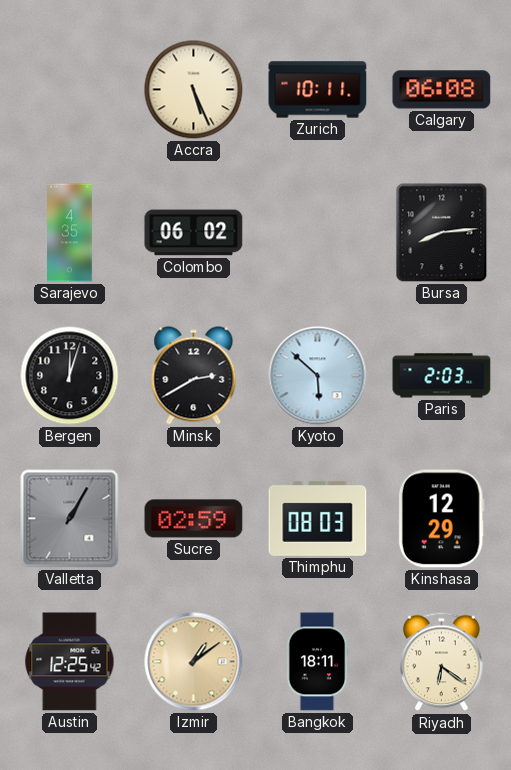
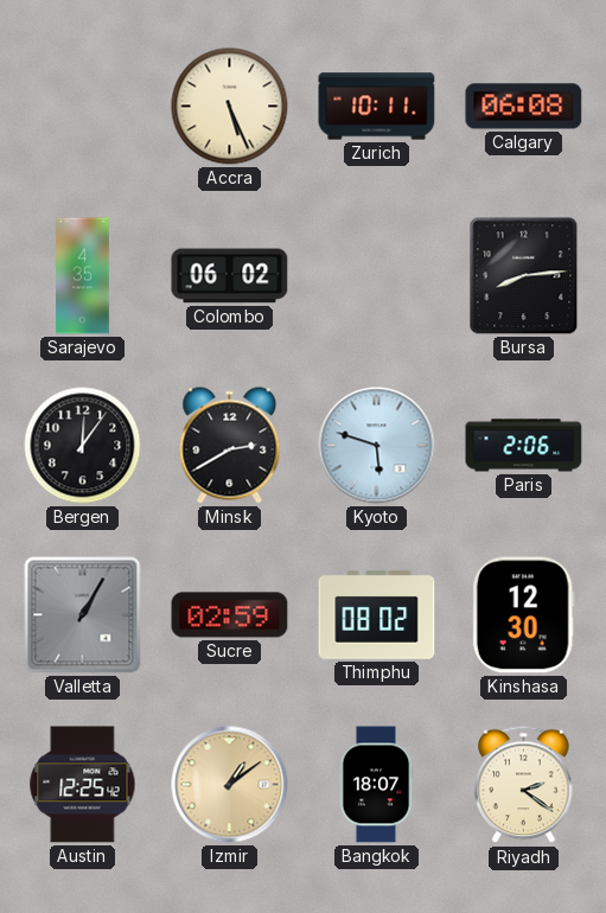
Bergen: 12:03 -> 12:06
Kyoto: 5:52 -> 5:48
Paris: 2:03 -> 2:06
Thimphu: 08:03 -> 08:02
Kinshasa: 12:29 -> 12:30
Bangkok: 18:11 -> 18:07
Riyadh: 6:21 -> 2:21
